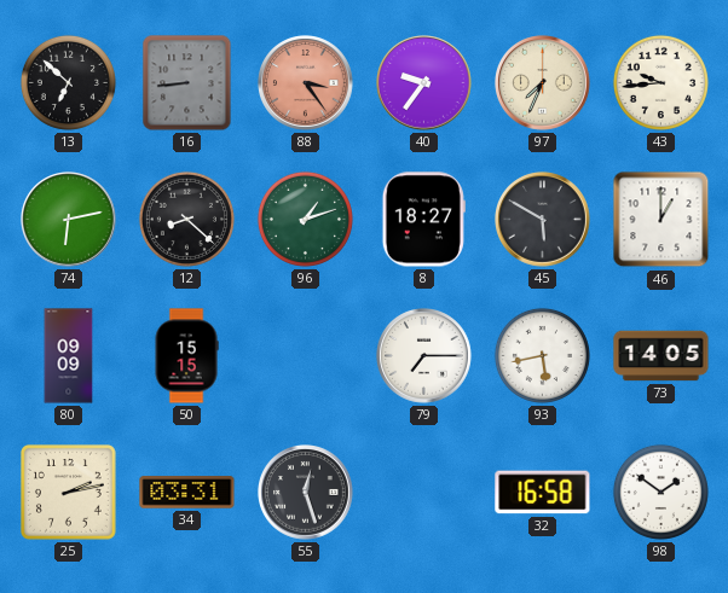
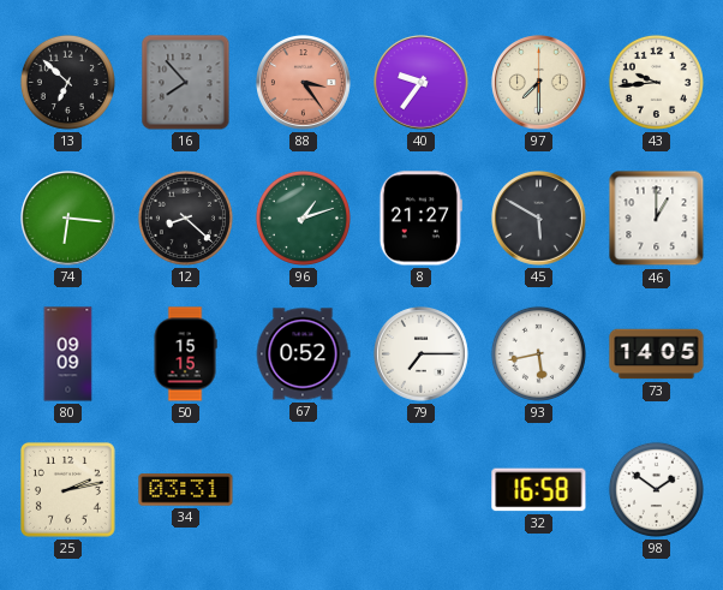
16: 8:44 -> 7:53
97: 7:34 -> 7:30
74: 6:13 -> 6:16
8: 18:27 -> 21:27
67: none -> 0:52
55: 12:27 -> none
